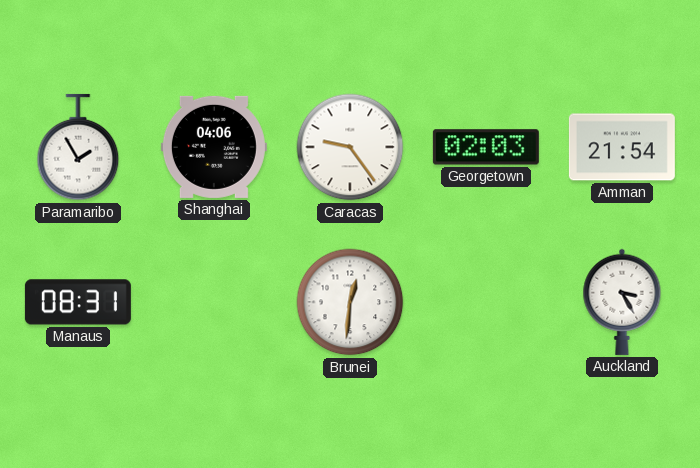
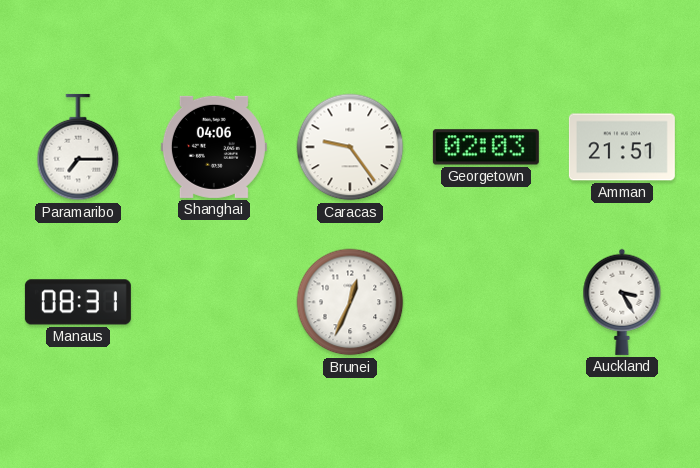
Paramaribo: 1:55 -> 7:15
Amman: 21:54 -> 21:51
Brunei: 12:31 -> 12:34
